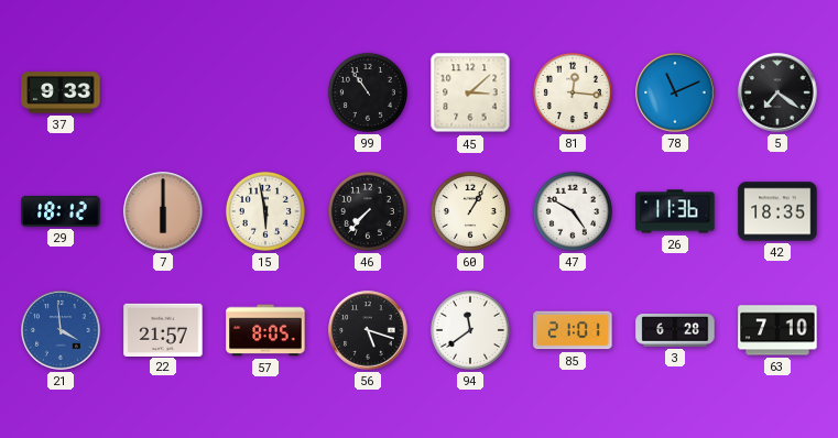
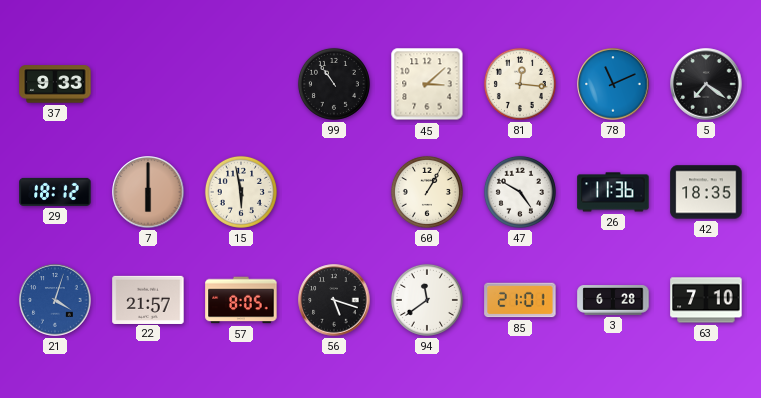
46: 7:37 -> none
21: 3:59 -> 4:03
